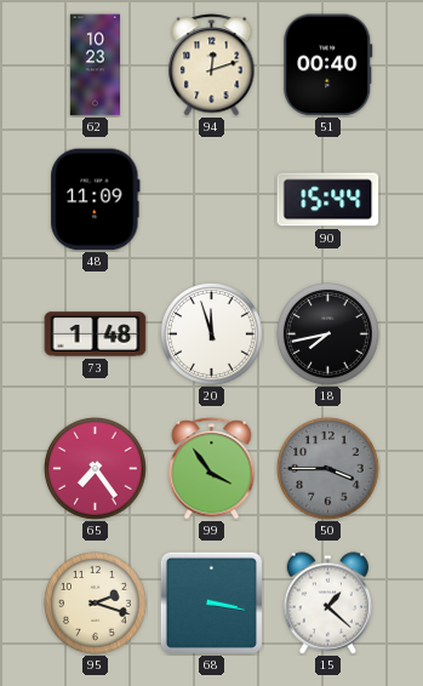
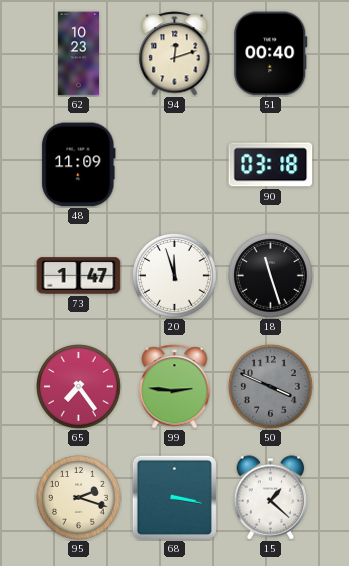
90: 15:44 -> 03:18
73: 1:48 -> 1:47
18: 7:43 -> 11:27
99: 3:54 -> 2:46
50: 3:45 -> 3:49
